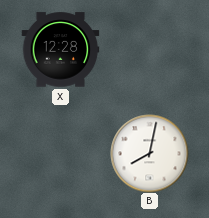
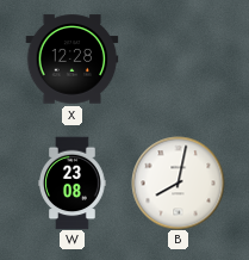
W: none -> 23:08
